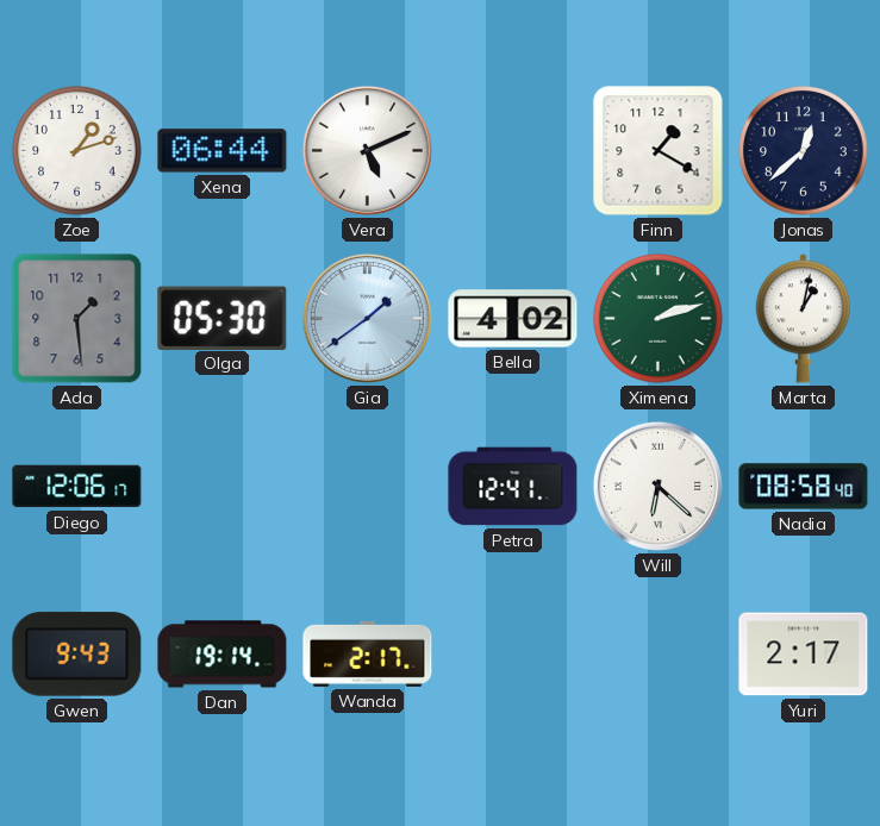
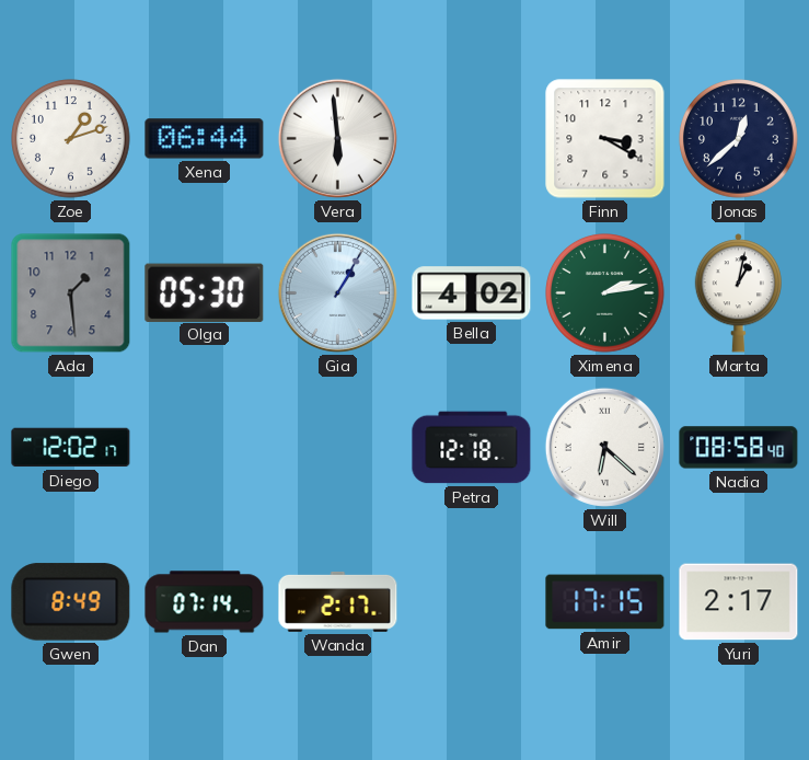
Vera: 5:11 -> 5:59
Finn: 1:20 -> 3:20
Gia: 1:39 -> 1:05
Ximena: 2:12 -> 2:13
Diego: 12:06 -> 12:02
Petra: 12:41 -> 12:18
Gwen: 9:43 -> 8:49
Dan: 19:14 -> 07:14
Amir: none -> 17:15
